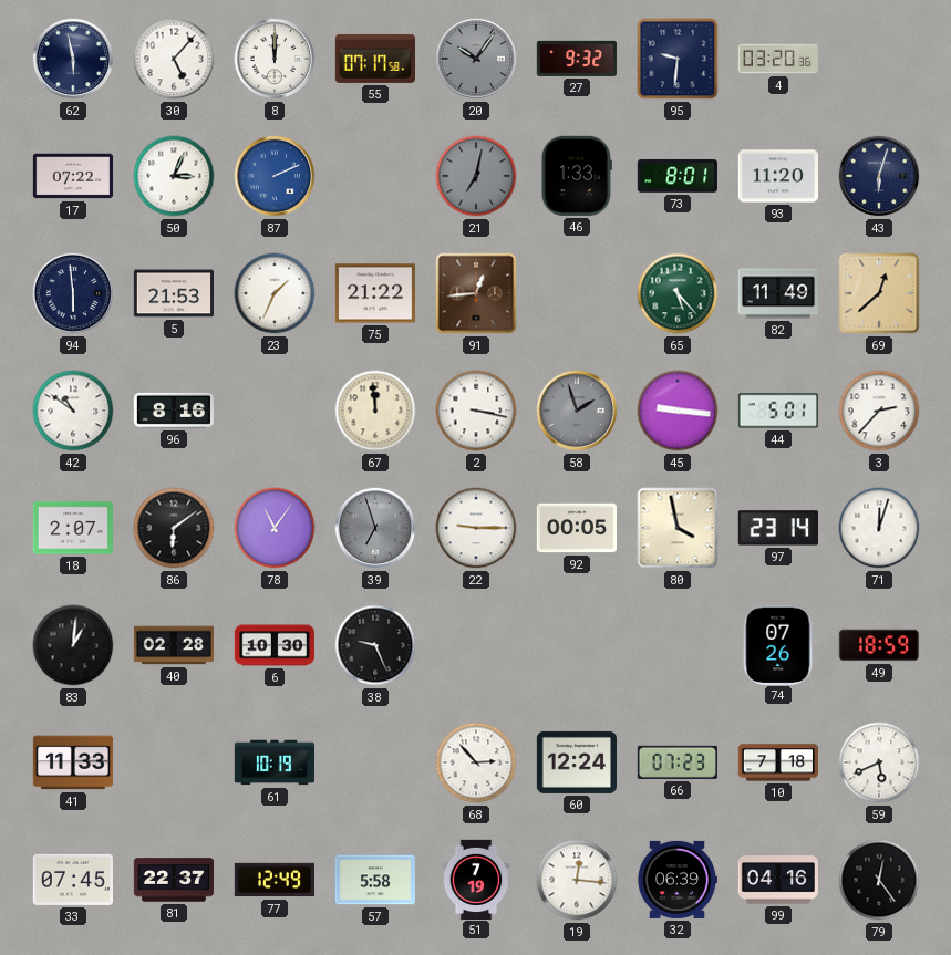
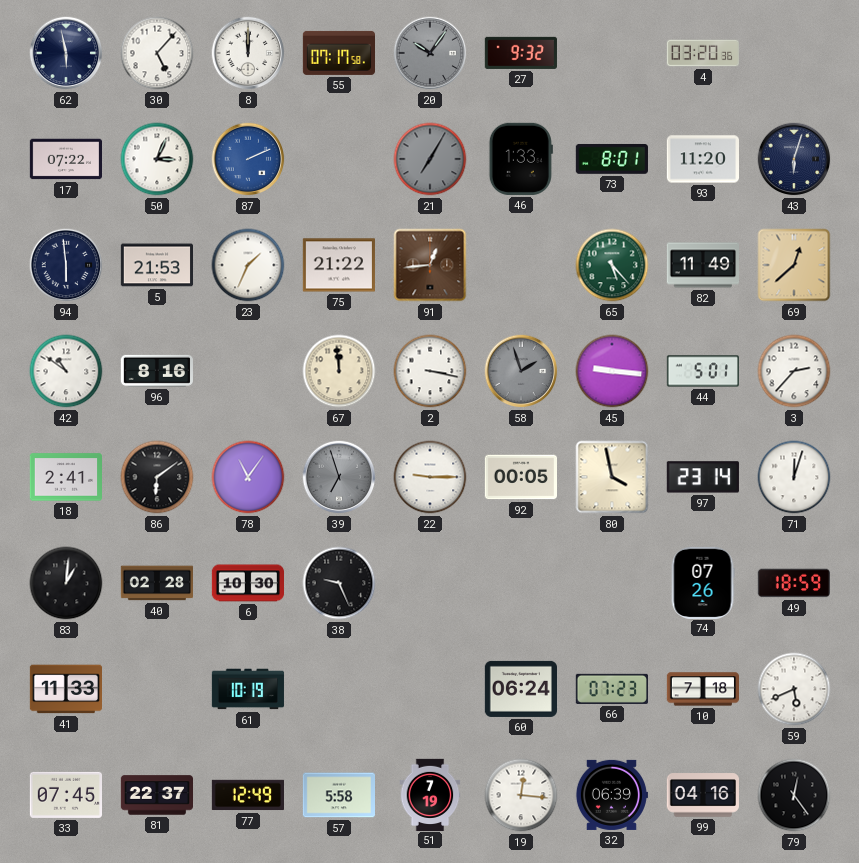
95: 9:31 -> none
21: 7:02 -> 7:05
18: 2:07 -> 2:41
68: 2:53 -> none
60: 12:24 -> 06:24
